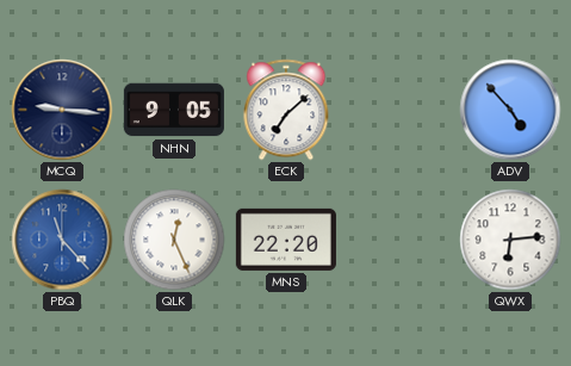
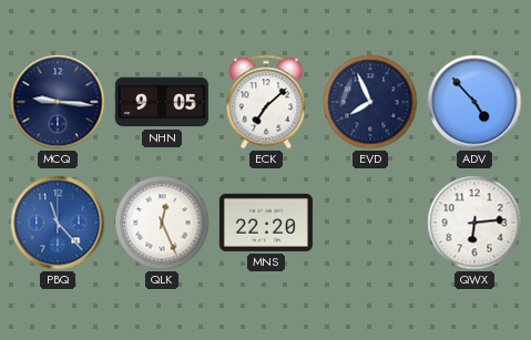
EVD: none -> 7:56
